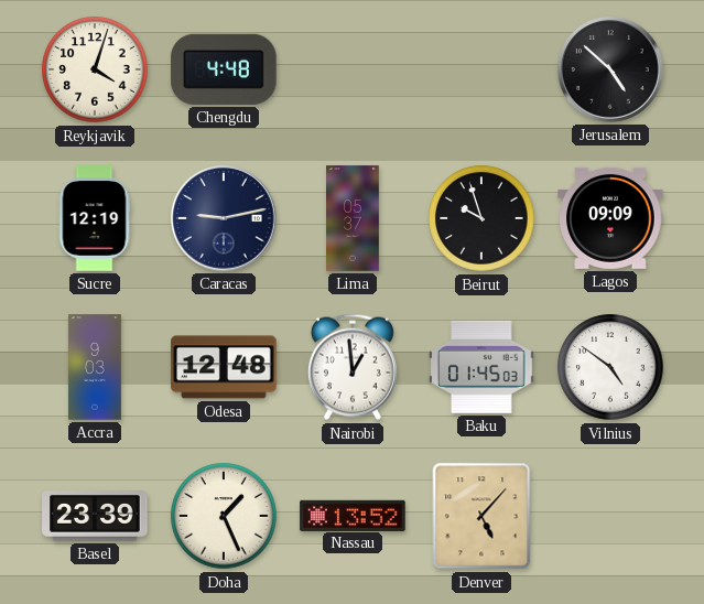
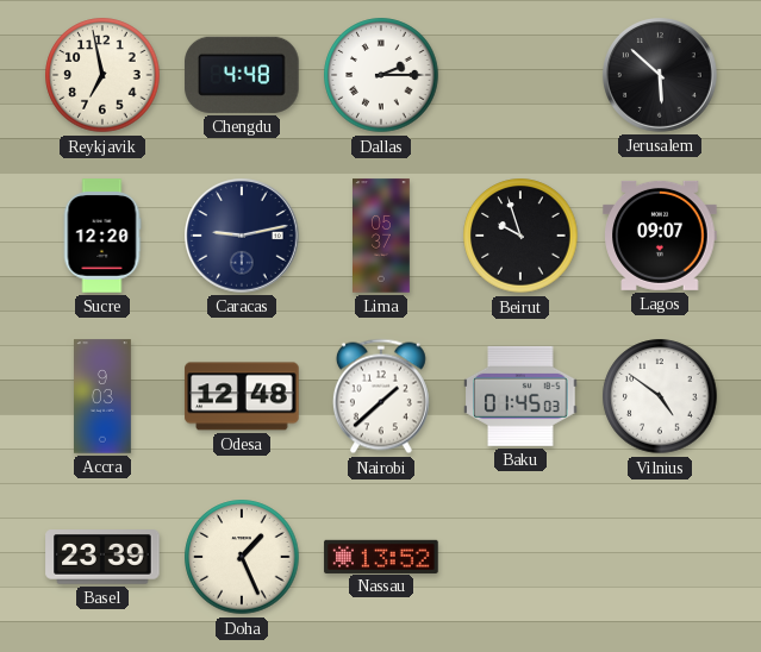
Reykjavik: 4:03 -> 6:58
Dallas: none -> 2:15
Jerusalem: 4:52 -> 5:52
Sucre: 12:19 -> 12:20
Lagos: 09:09 -> 09:07
Nairobi: 12:59 -> 1:38
Denver: 5:07 -> none
